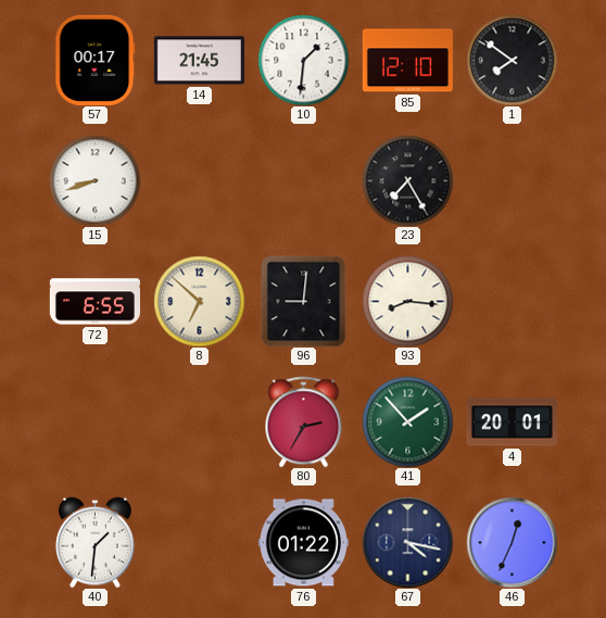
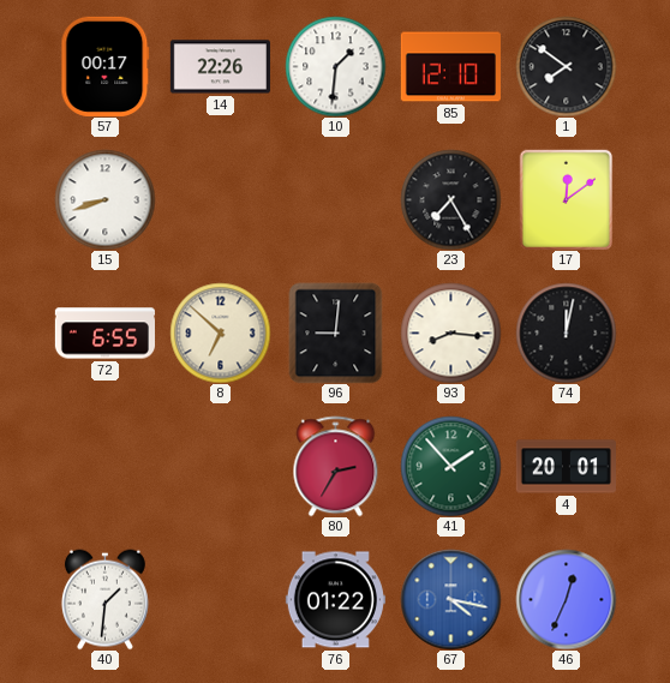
14: 21:45 -> 22:26
17: none -> 12:09
74: none -> 12:02
67 dial: navy -> blue
